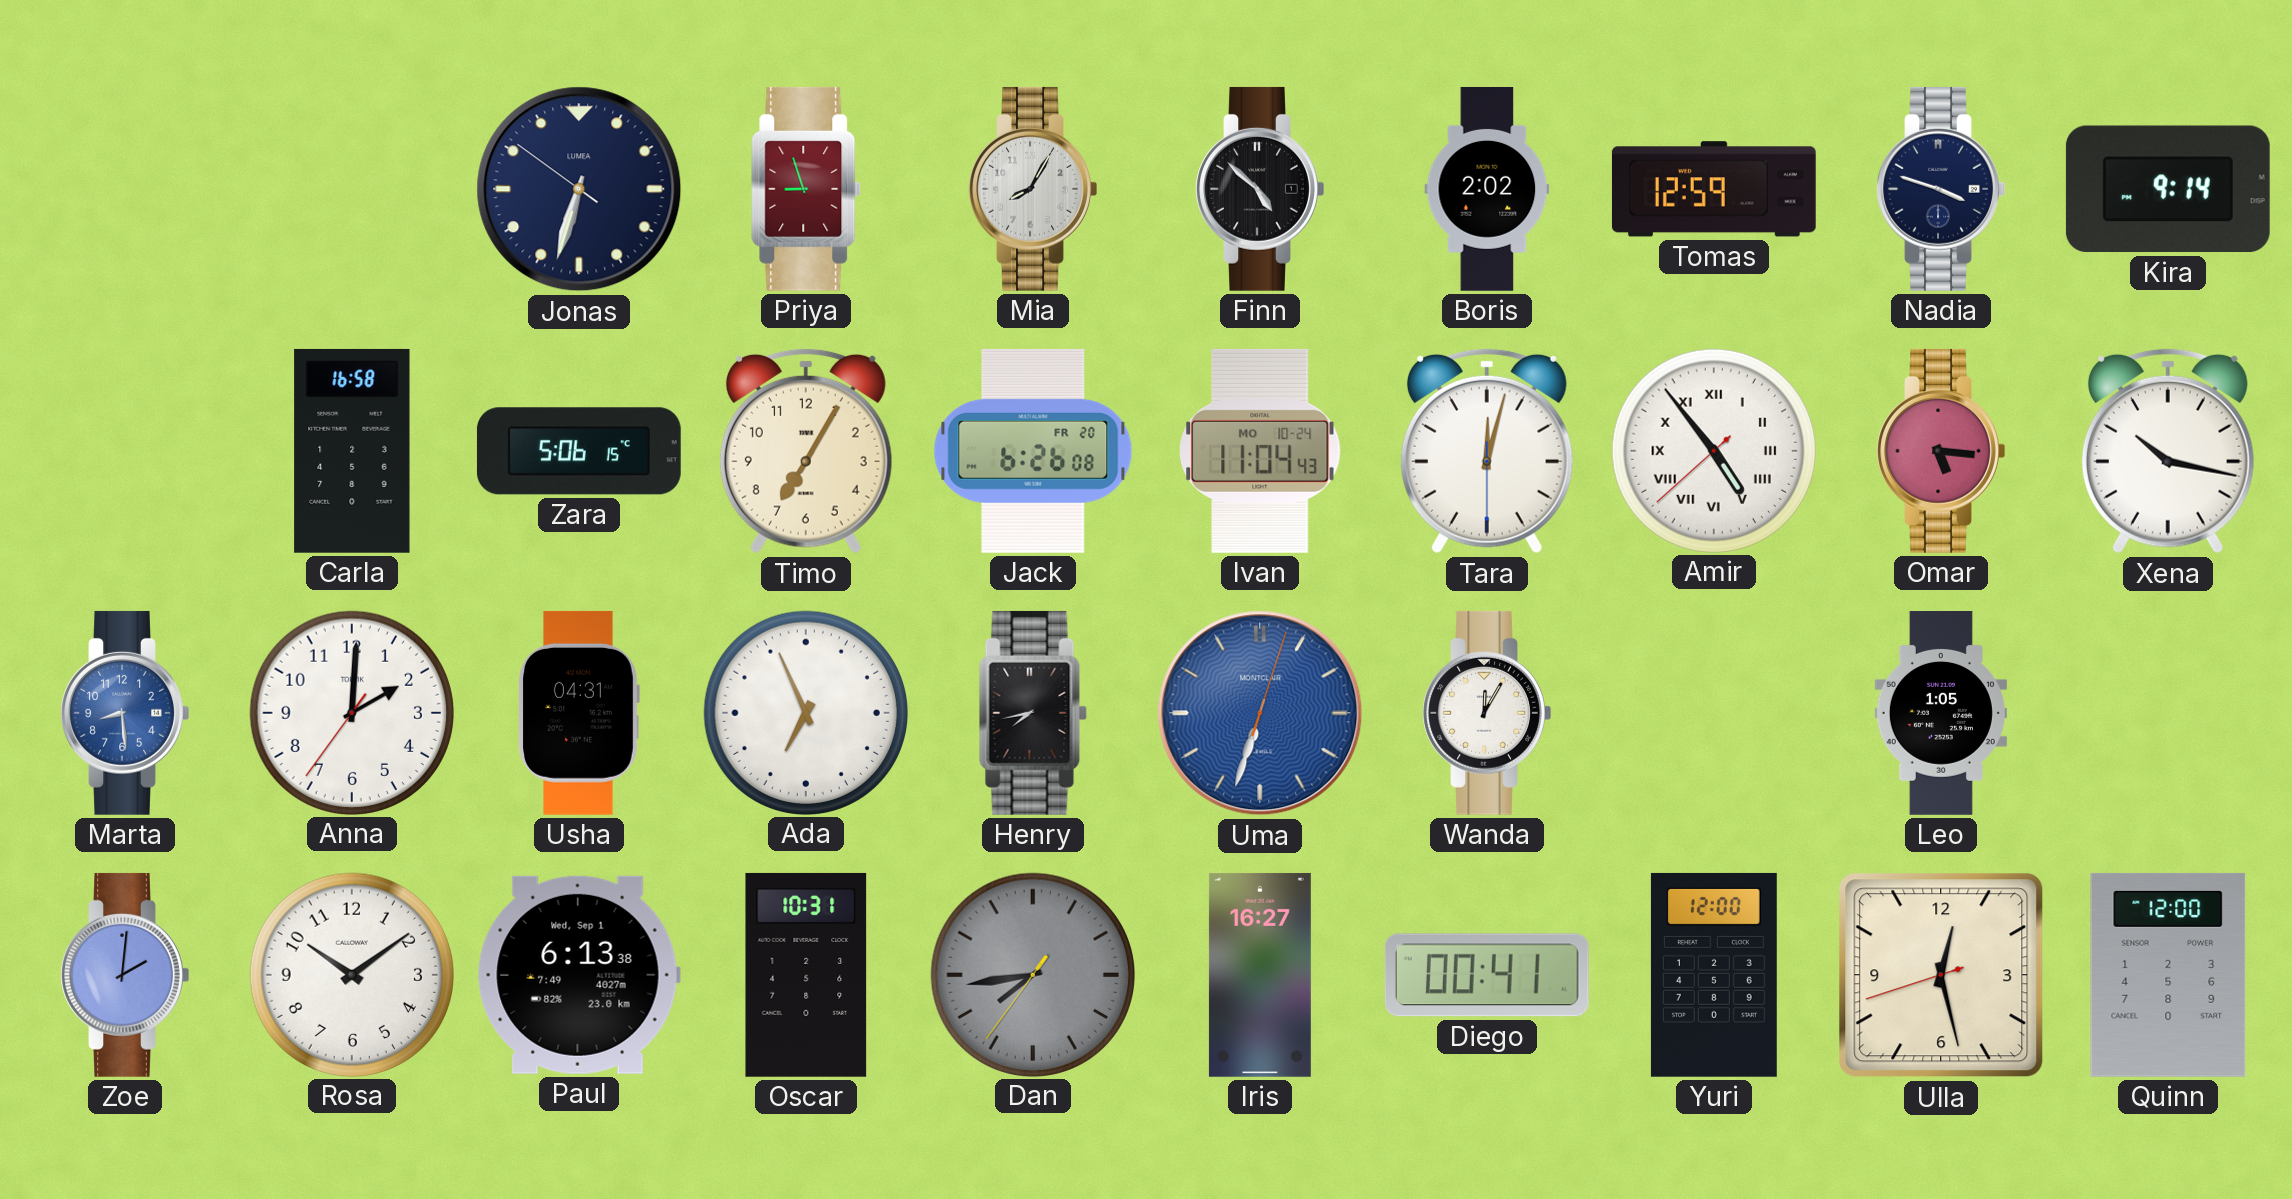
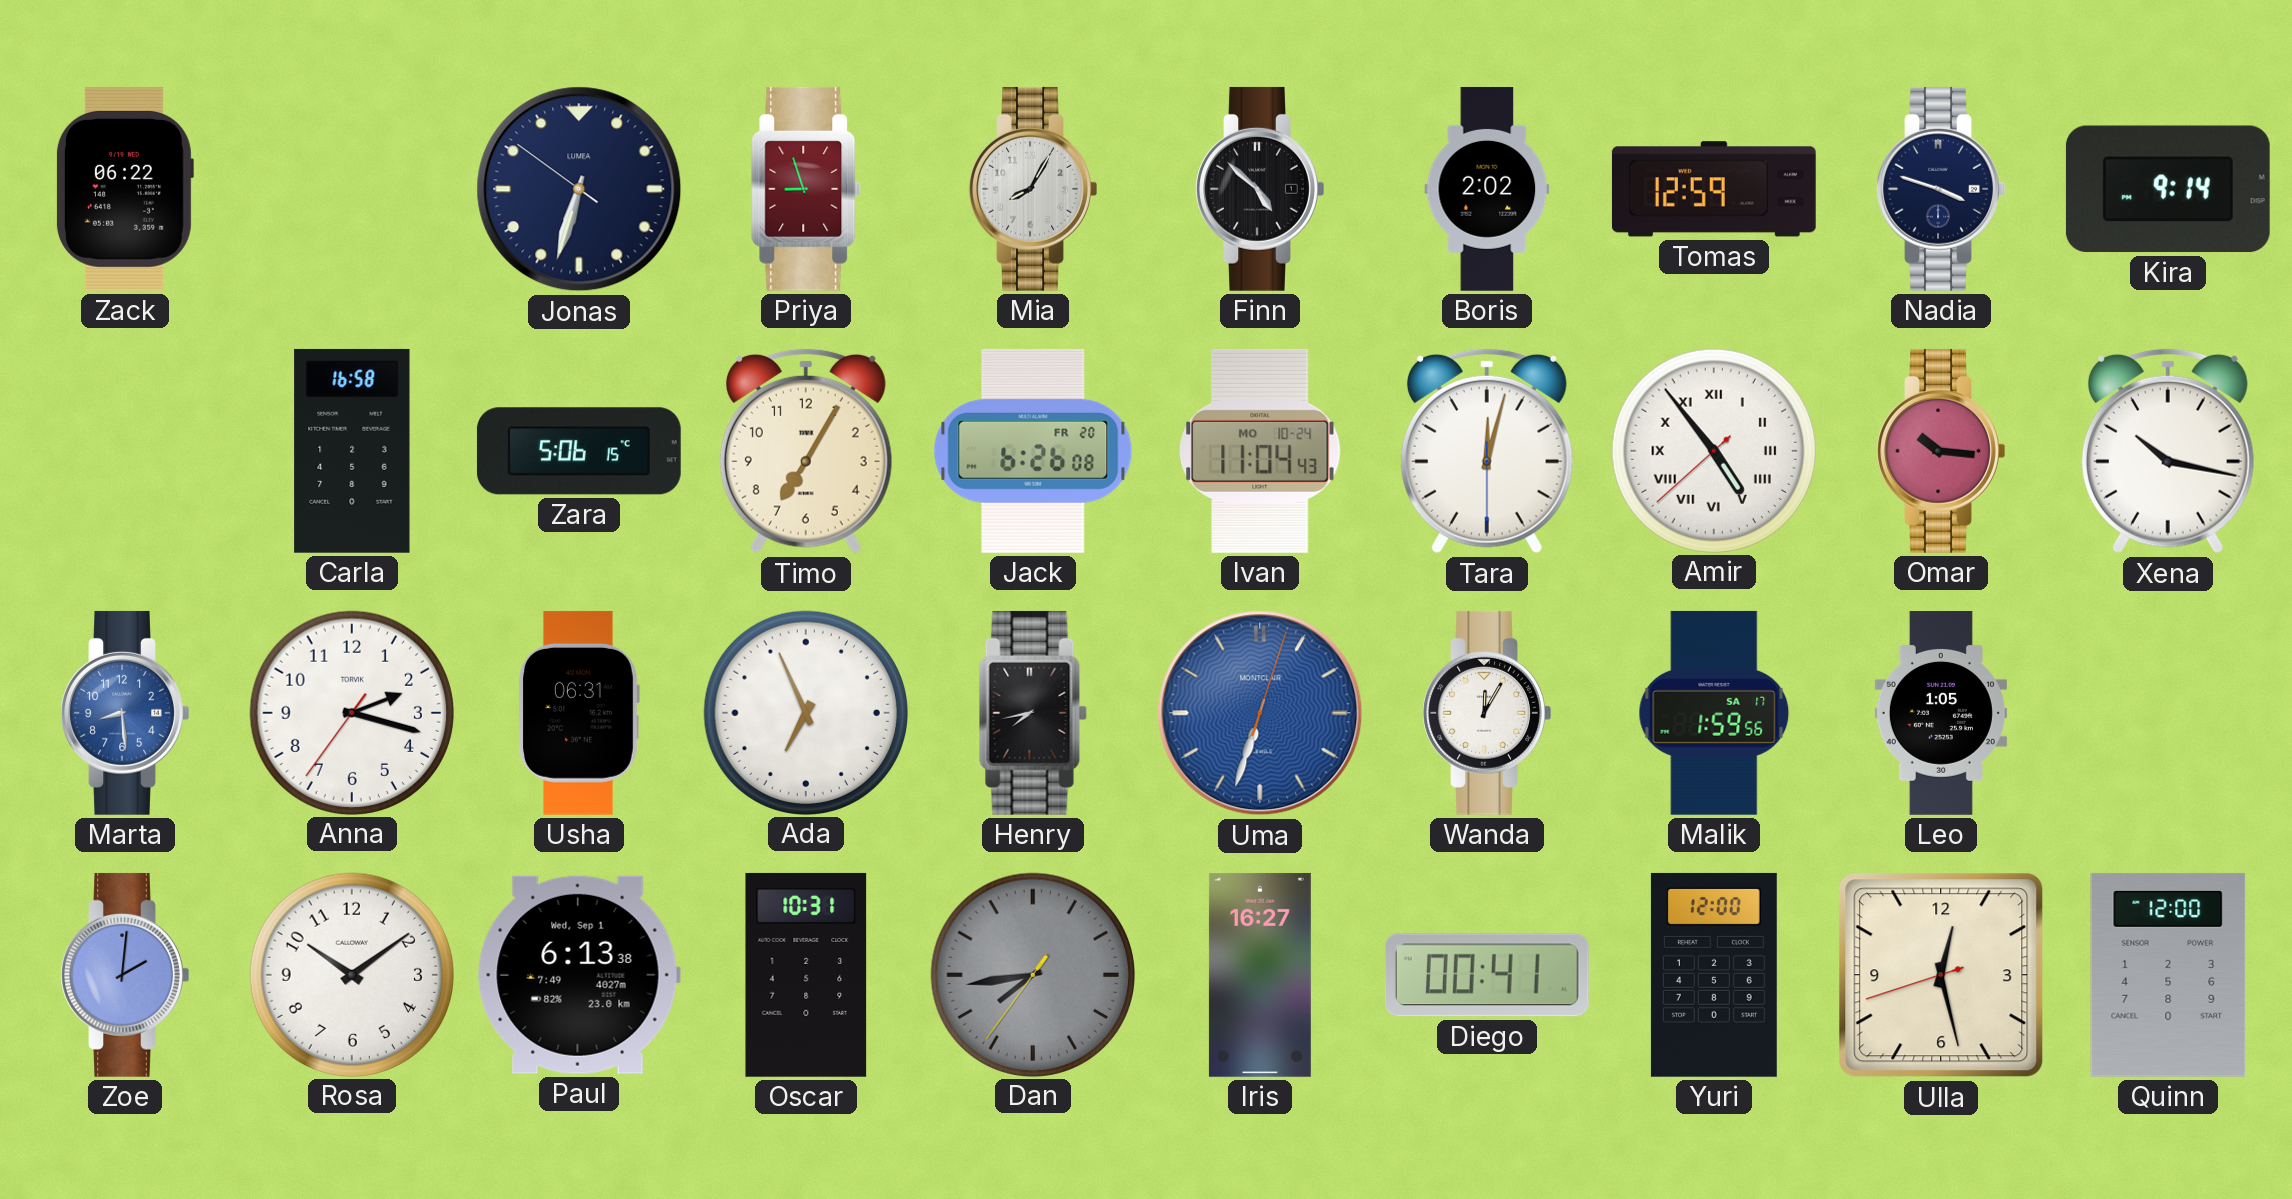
Zack: none -> 06:22
Omar: 5:16 -> 10:16
Anna: 2:00 -> 2:17
Usha: 04:31 -> 06:31
Malik: none -> 1:59
